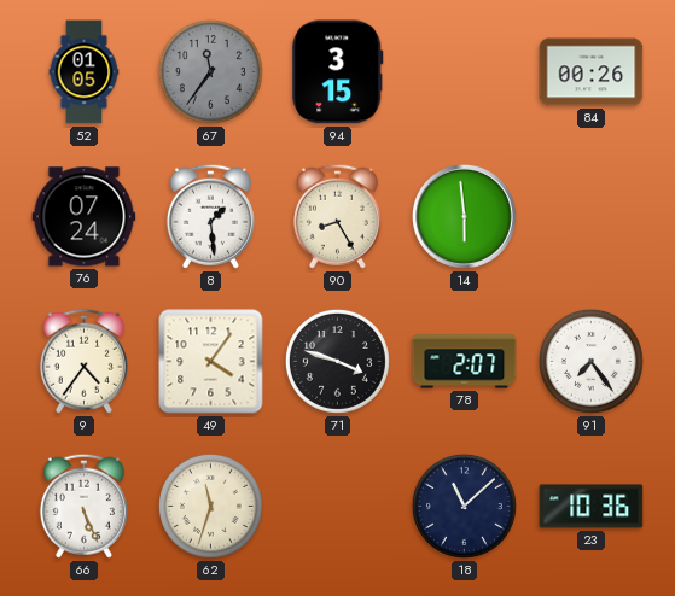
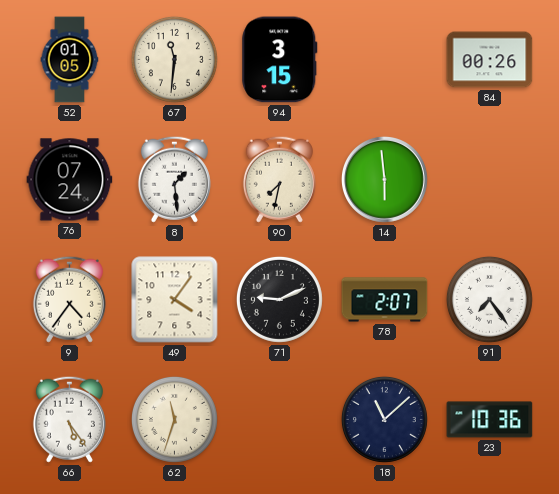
67: 11:36 -> 11:31
67 dial: grey -> cream
90: 8:25 -> 7:32
71: 3:48 -> 9:11
66: 5:26 -> 5:24
